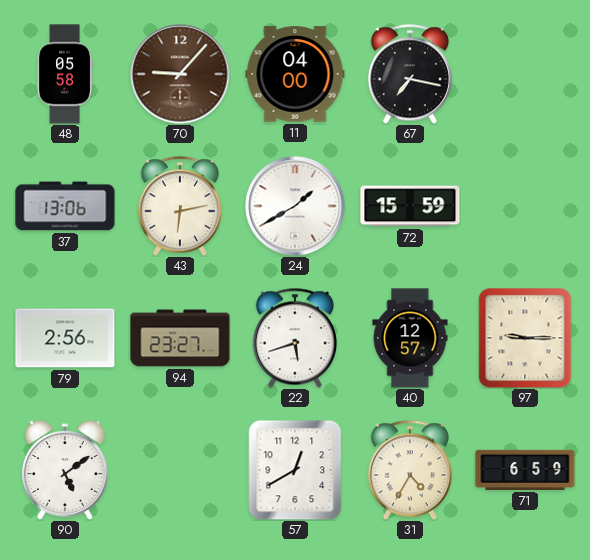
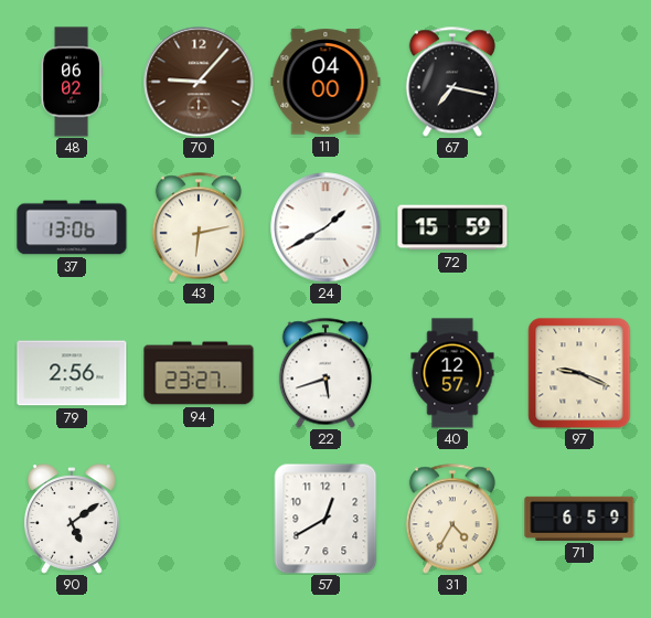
48: 05:58 -> 06:02
97: 9:15 -> 9:19
